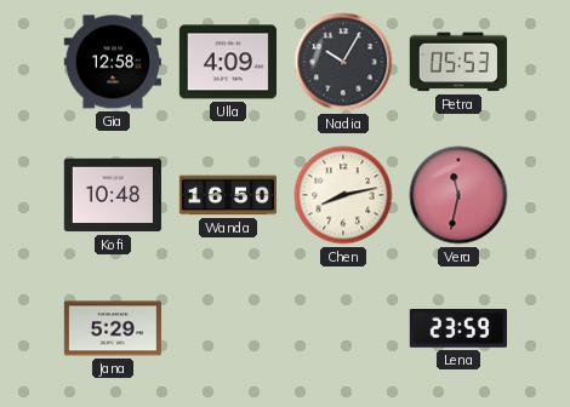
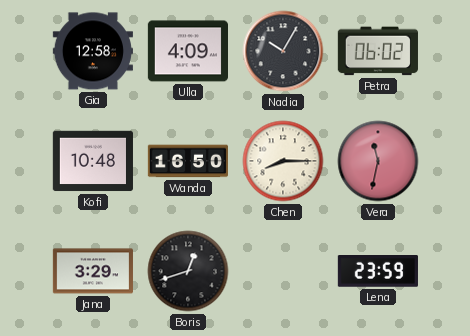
Petra: 05:53 -> 06:02
Chen: 8:13 -> 8:15
Jana: 5:29 -> 3:29
Boris: none -> 12:42
